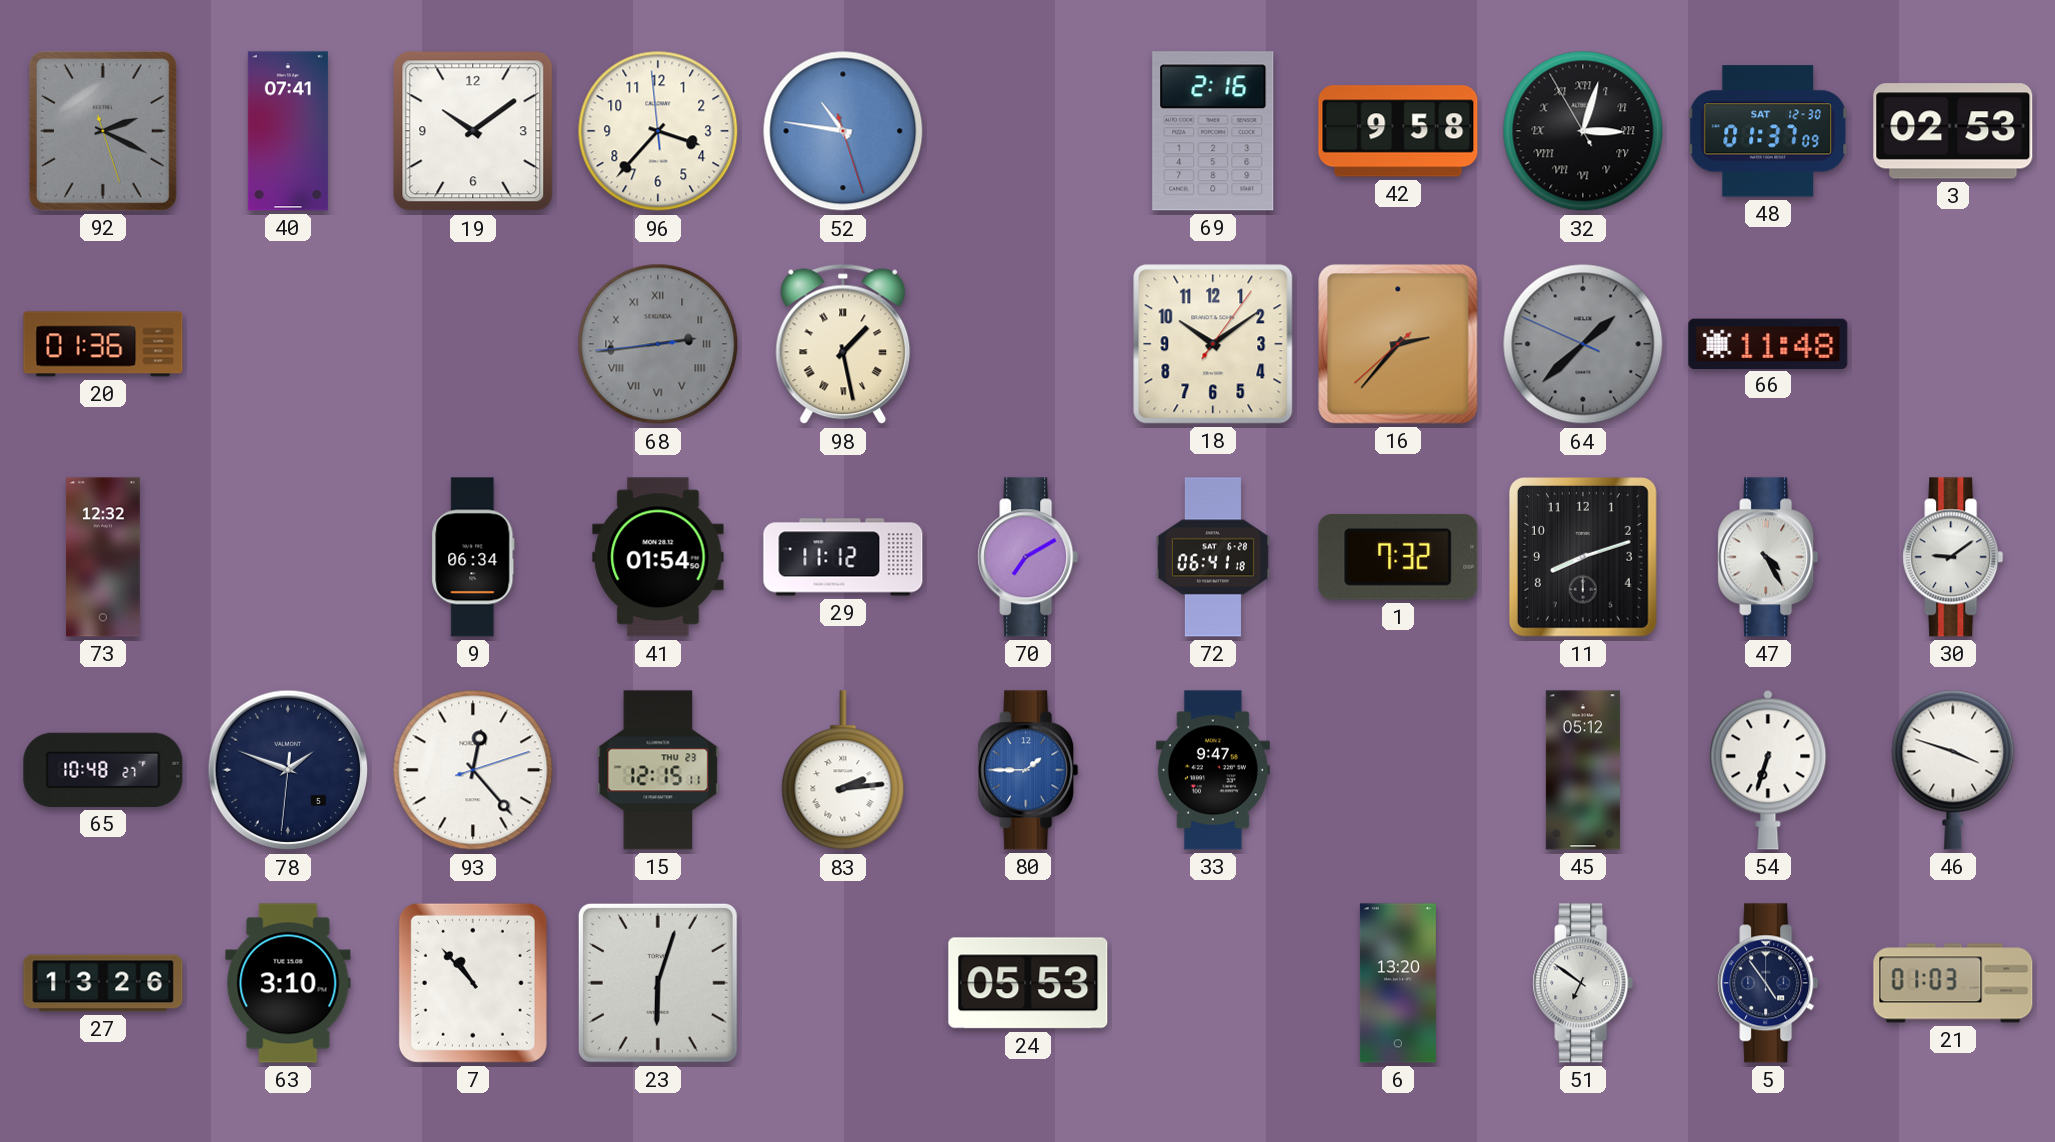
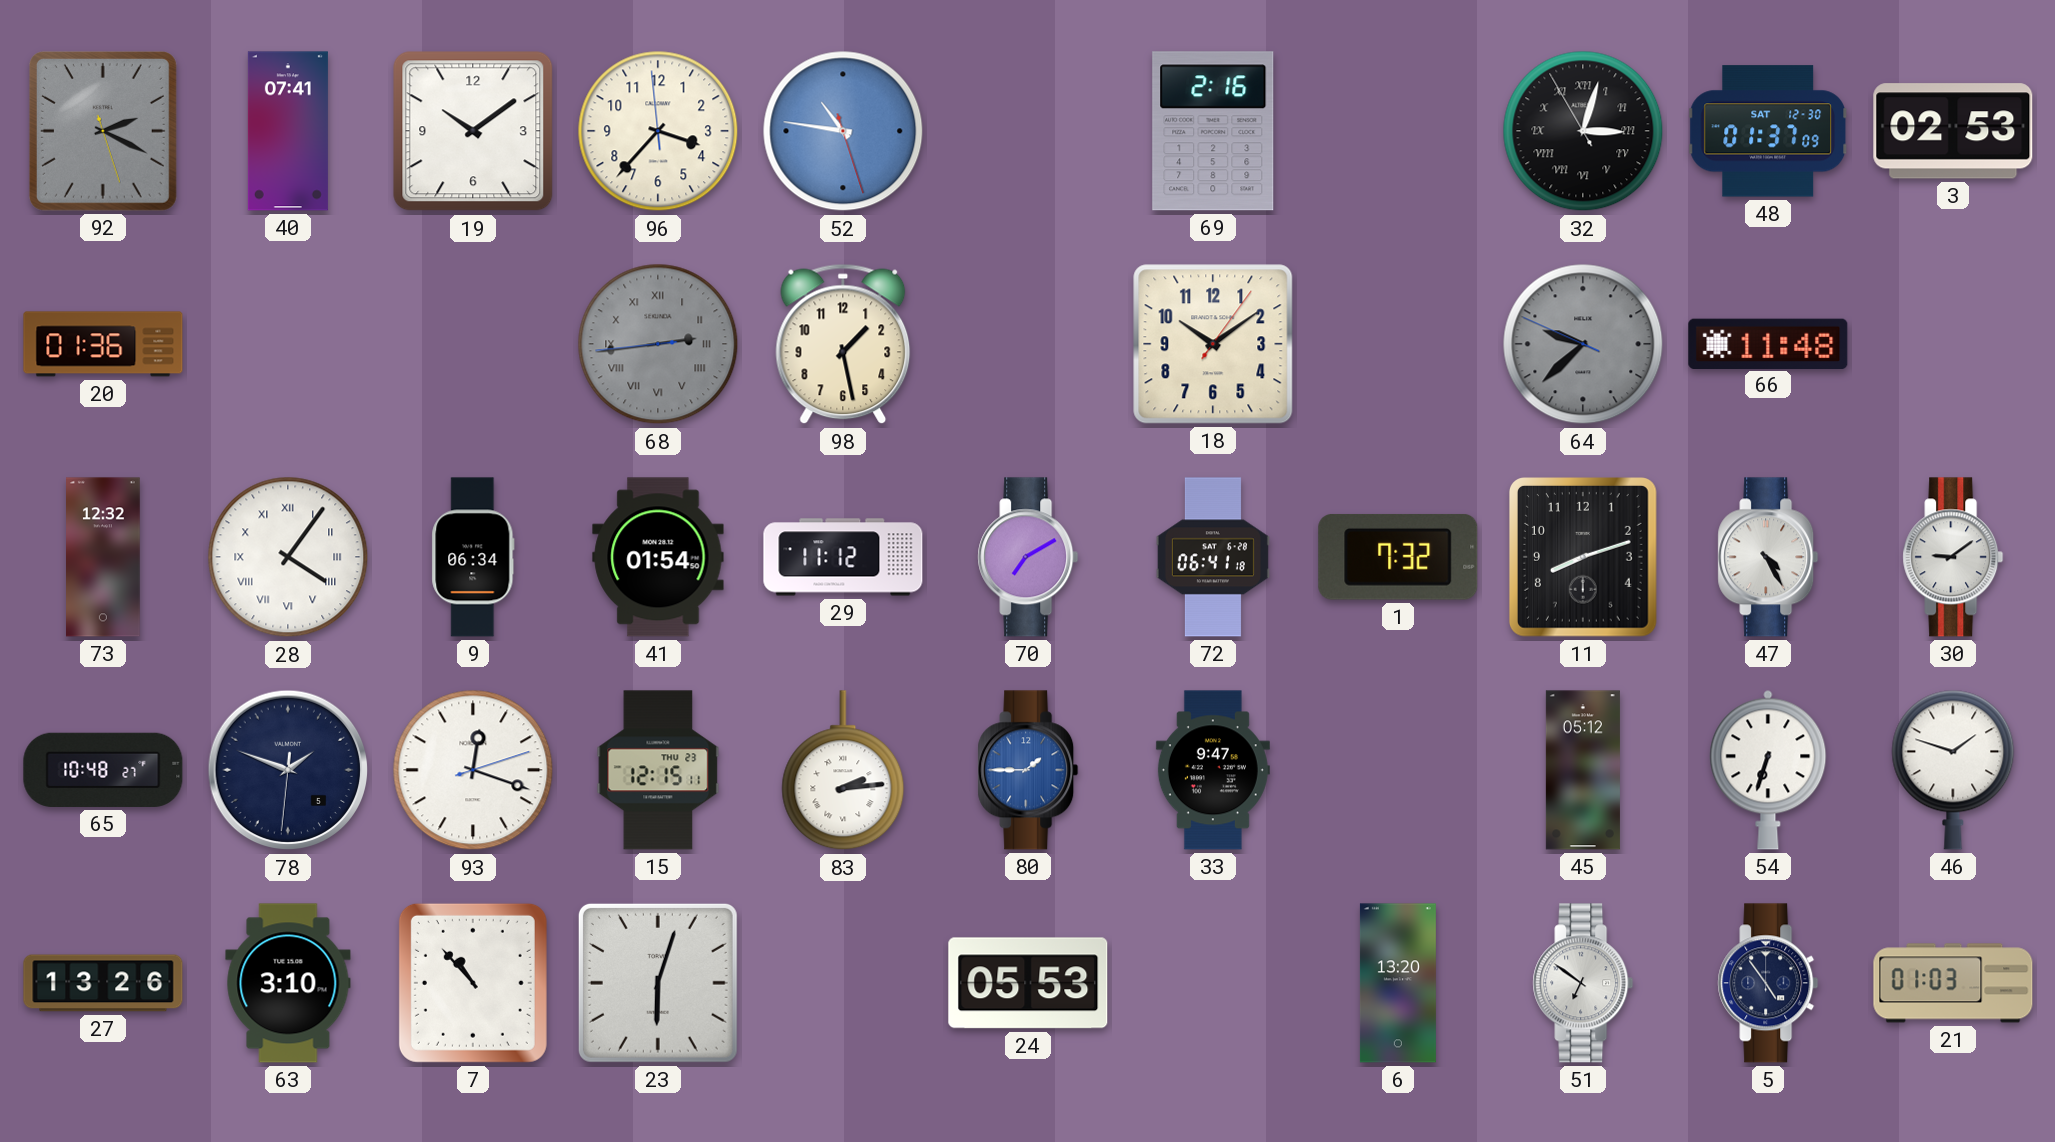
42: 9:58 -> none
98 numerals: Roman -> Arabic
16: 2:36 -> none
64: 1:37 -> 9:37
28: none -> 4:06
93: 12:23 -> 12:18
46: 3:48 -> 1:48
